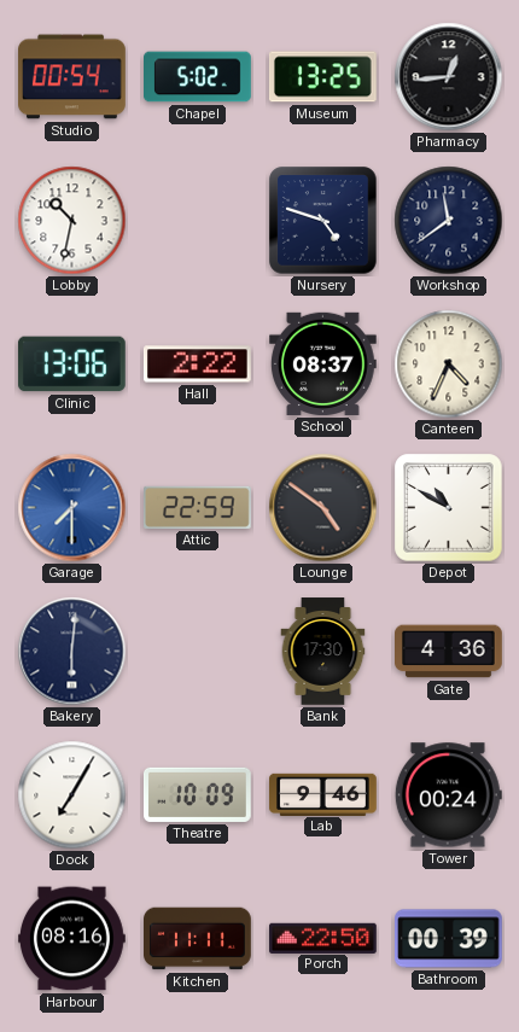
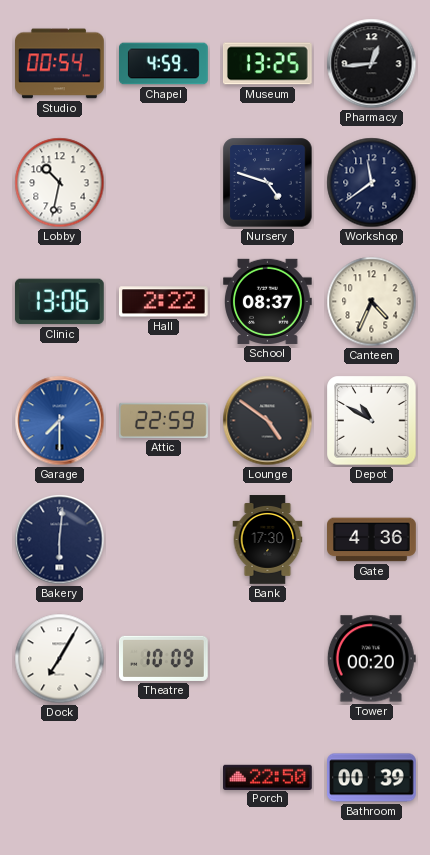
Chapel: 5:02 -> 4:59
Lab: 9:46 -> none
Tower: 00:24 -> 00:20
Harbour: 08:16 -> none
Kitchen: 11:11 -> none
